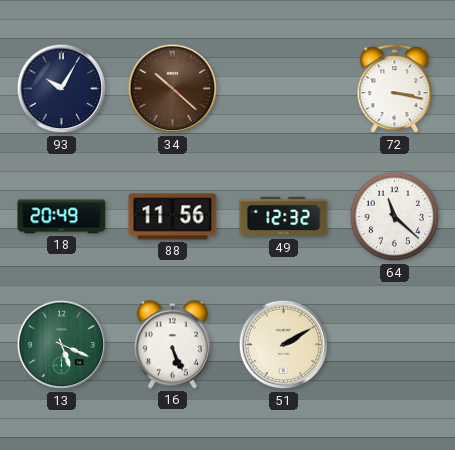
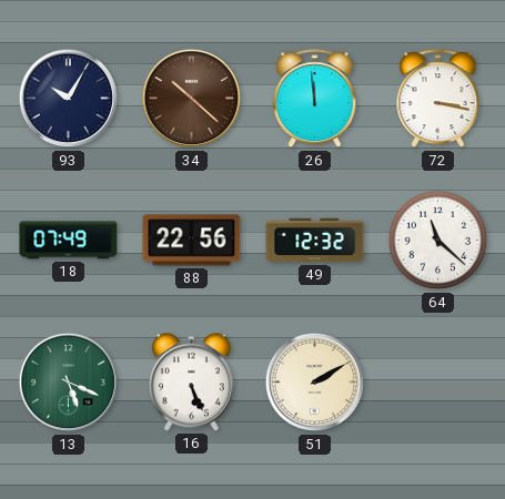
26: none -> 11:59
18: 20:49 -> 07:49
88: 11:56 -> 22:56
